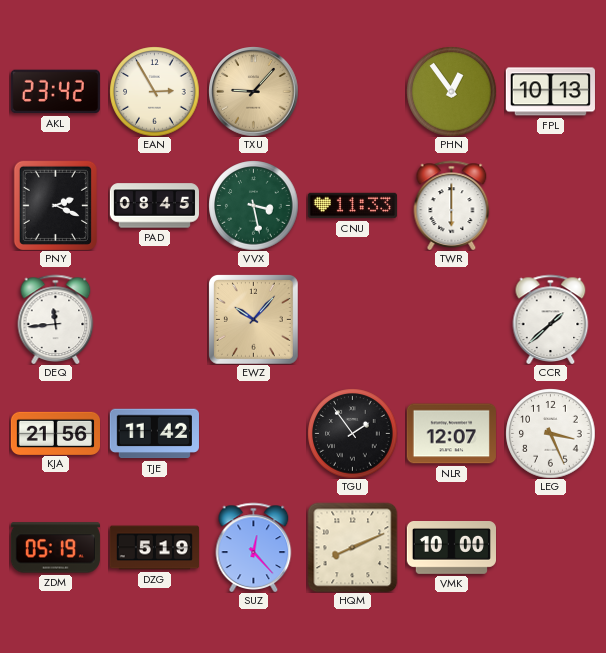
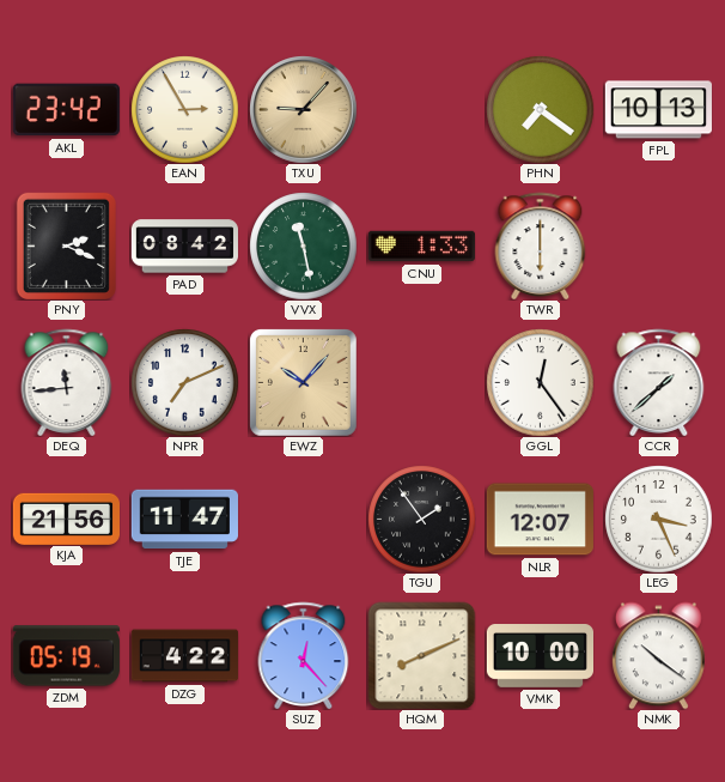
PHN: 12:54 -> 7:21
PAD: 08:45 -> 08:42
VVX: 3:28 -> 11:28
CNU: 11:33 -> 1:33
NPR: none -> 7:11
GGL: none -> 12:24
TJE: 11:42 -> 11:47
DZG: 5:19 -> 4:22
NMK: none -> 10:21
